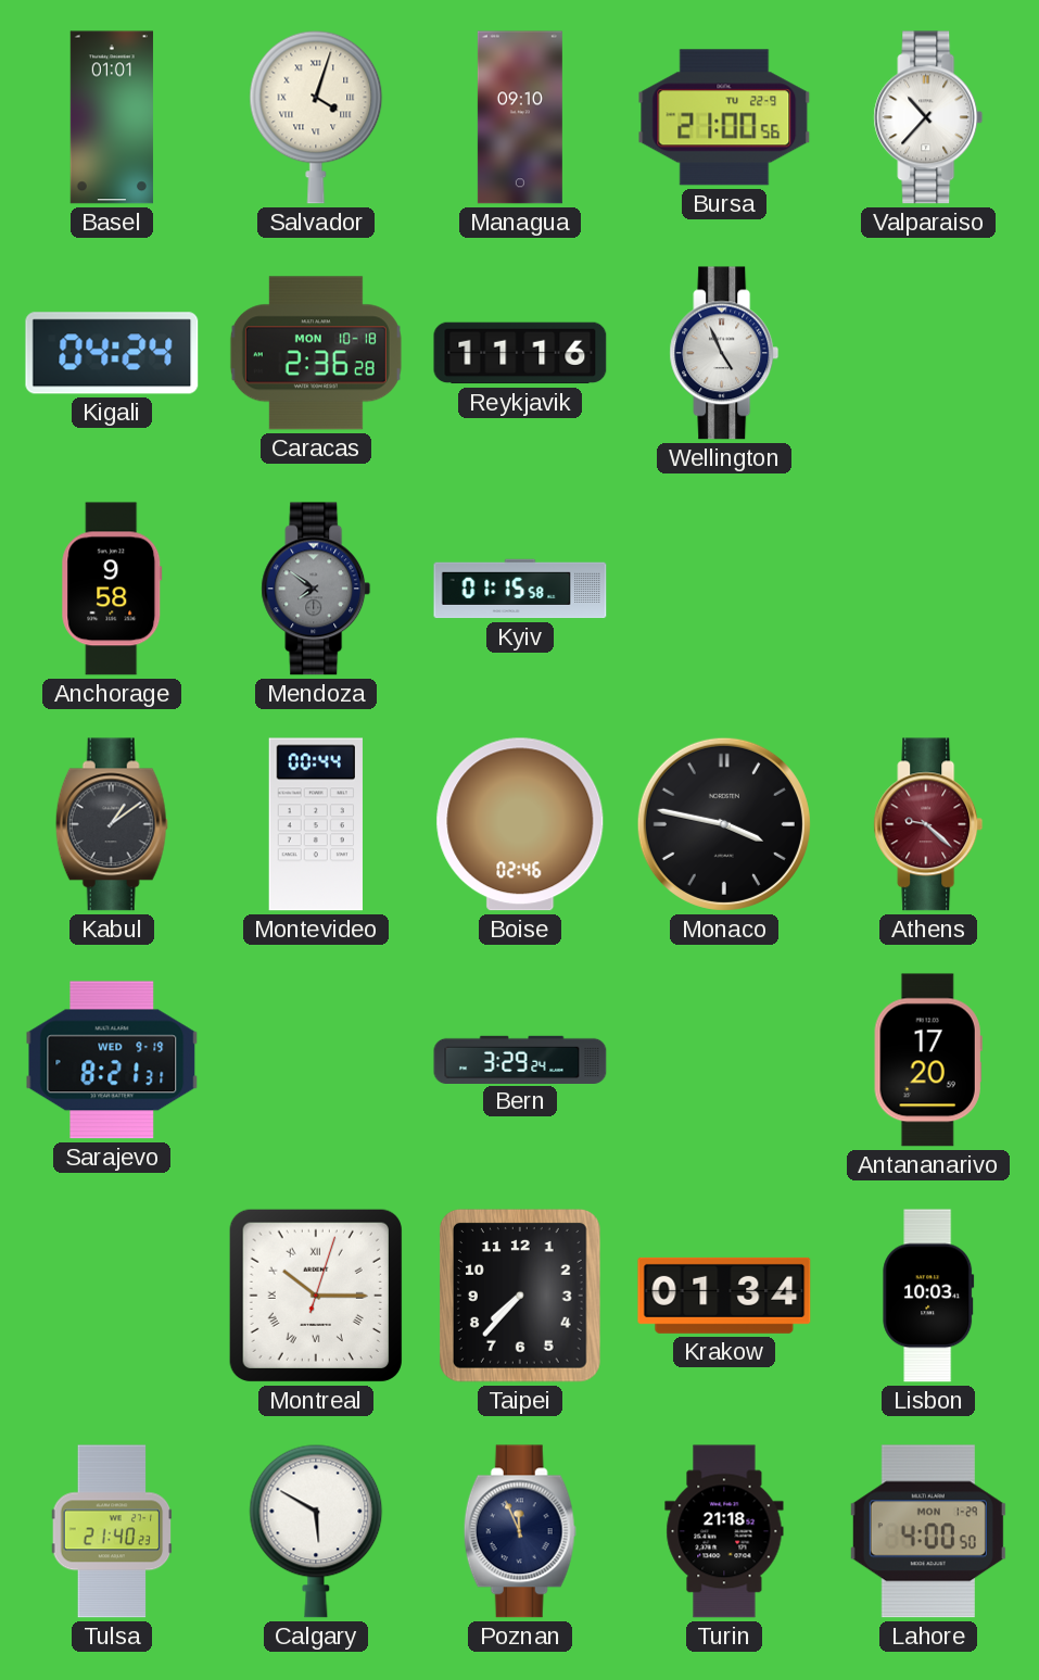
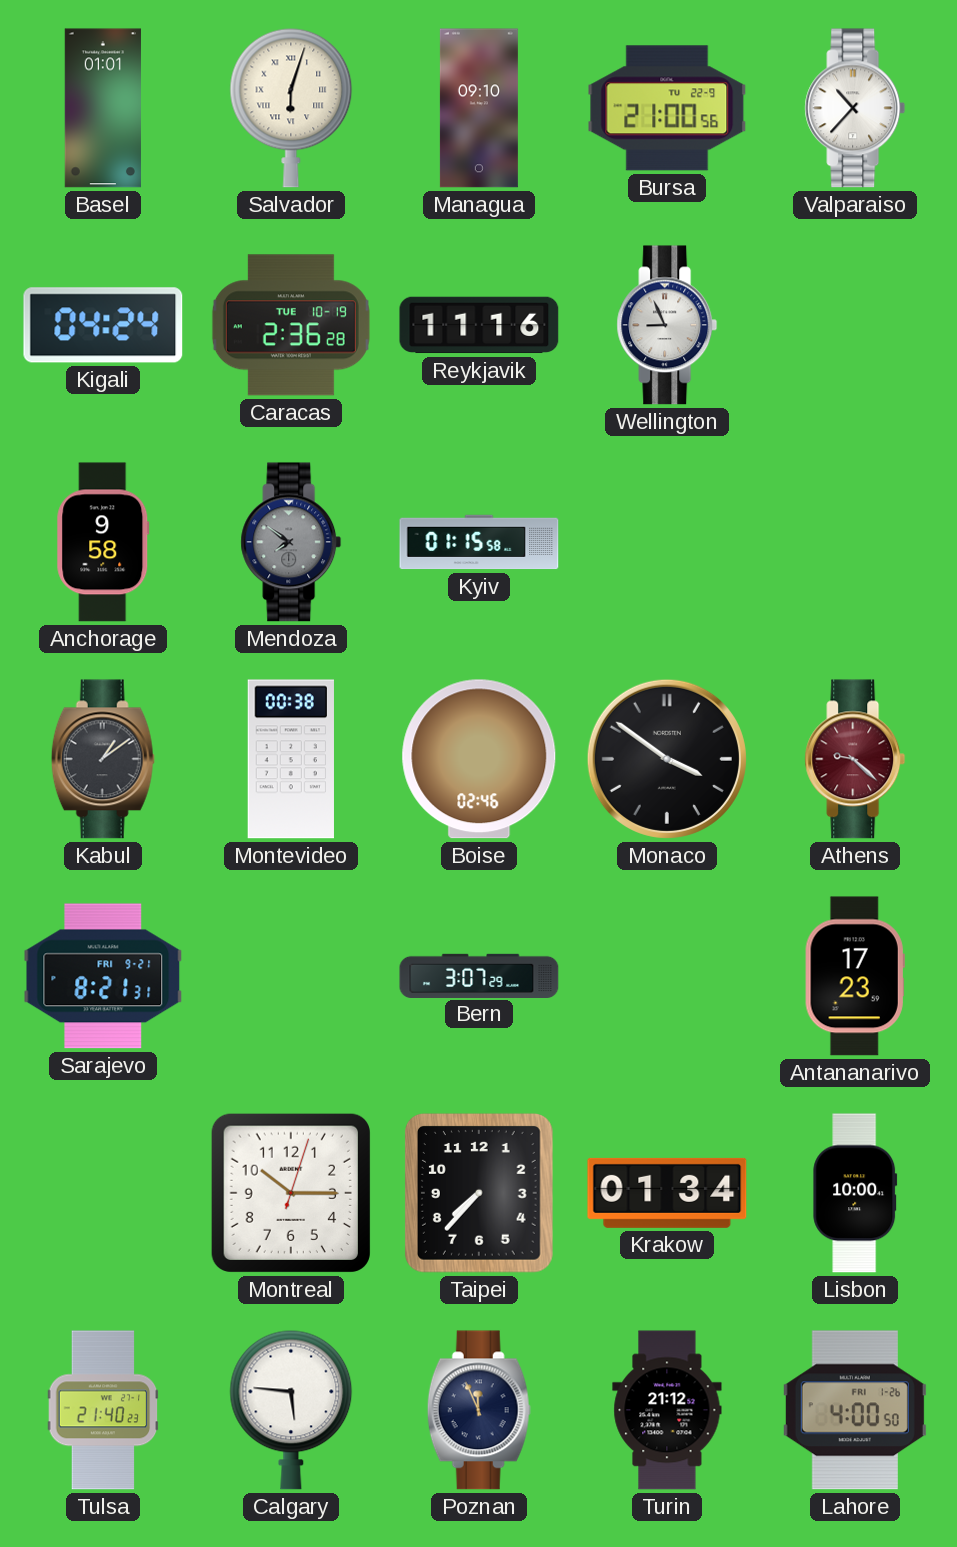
Salvador: 4:03 -> 6:03
Caracas date: MON 10-18 -> TUE 10-19
Wellington: 4:56 -> 8:56
Montevideo: 00:44 -> 00:38
Monaco: 3:47 -> 3:51
Sarajevo date: WED 9-19 -> FRI 9-21
Bern: 3:29 -> 3:07
Antananarivo: 17:20 -> 17:23
Montreal numerals: Roman -> Arabic
Lisbon: 10:03 -> 10:00
Calgary: 5:50 -> 5:46
Turin: 21:18 -> 21:12
Lahore date: MON 1-29 -> FRI 1-26
